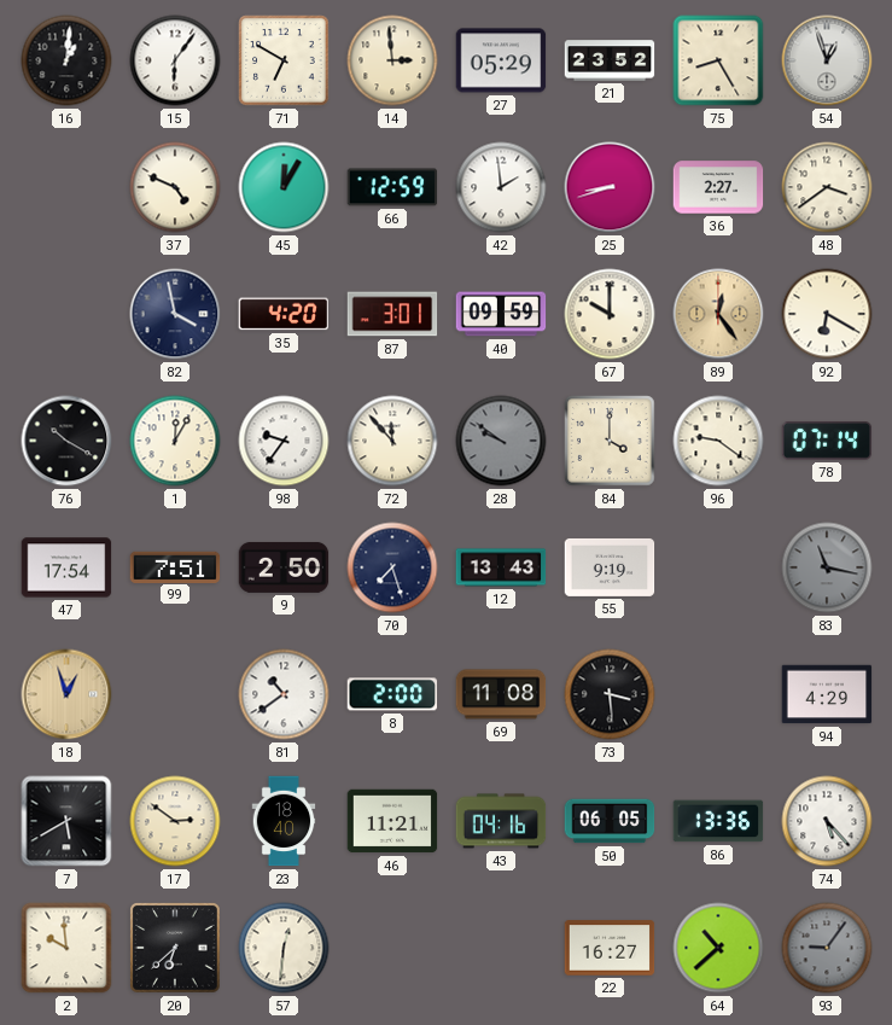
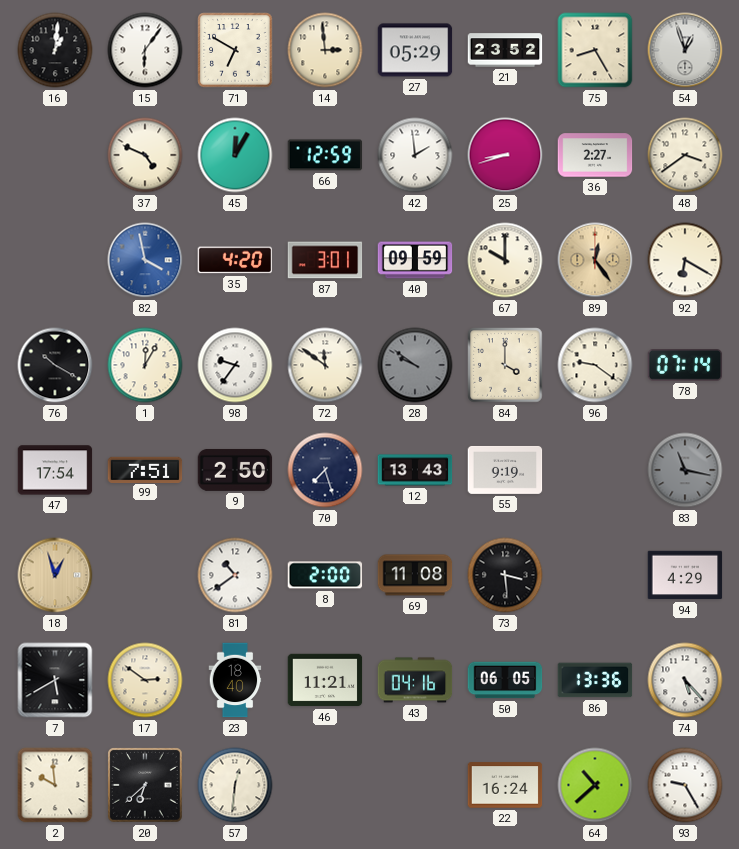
82 dial: navy -> blue
72: 11:53 -> 11:51
22: 16:27 -> 16:24
93: 9:06 -> 9:25
93 dial: grey -> white
